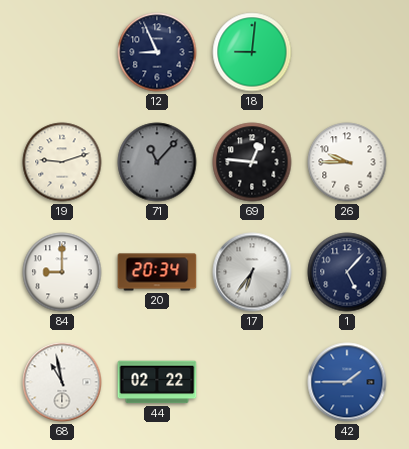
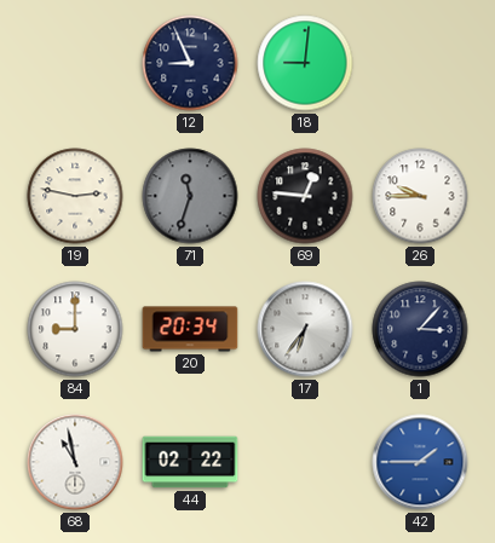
19: 9:12 -> 2:47
71: 11:07 -> 11:33
1: 5:07 -> 3:07
